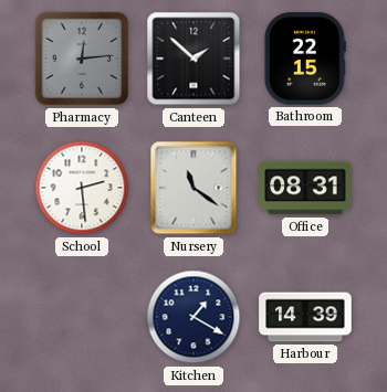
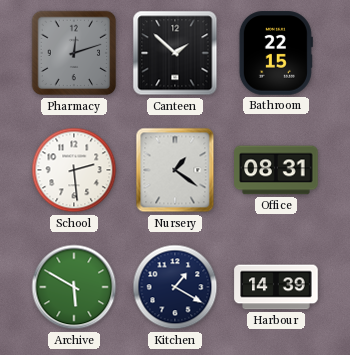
Pharmacy: 12:14 -> 12:12
Nursery: 11:21 -> 1:21
Archive: none -> 5:50
